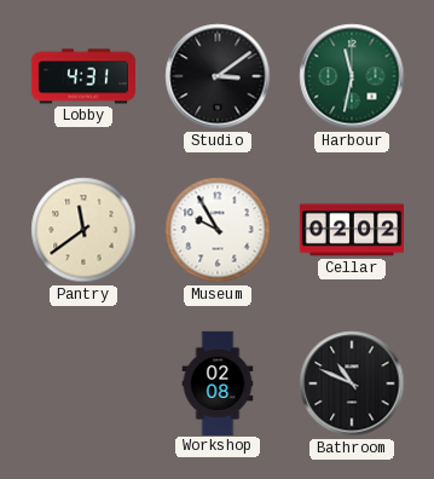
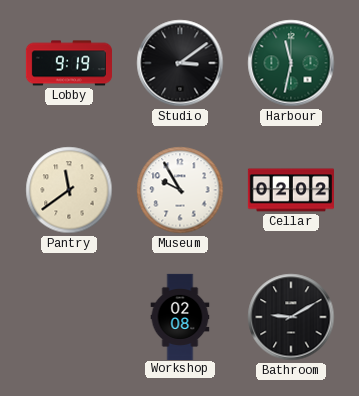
Lobby: 4:31 -> 9:19
Bathroom: 10:49 -> 9:10
